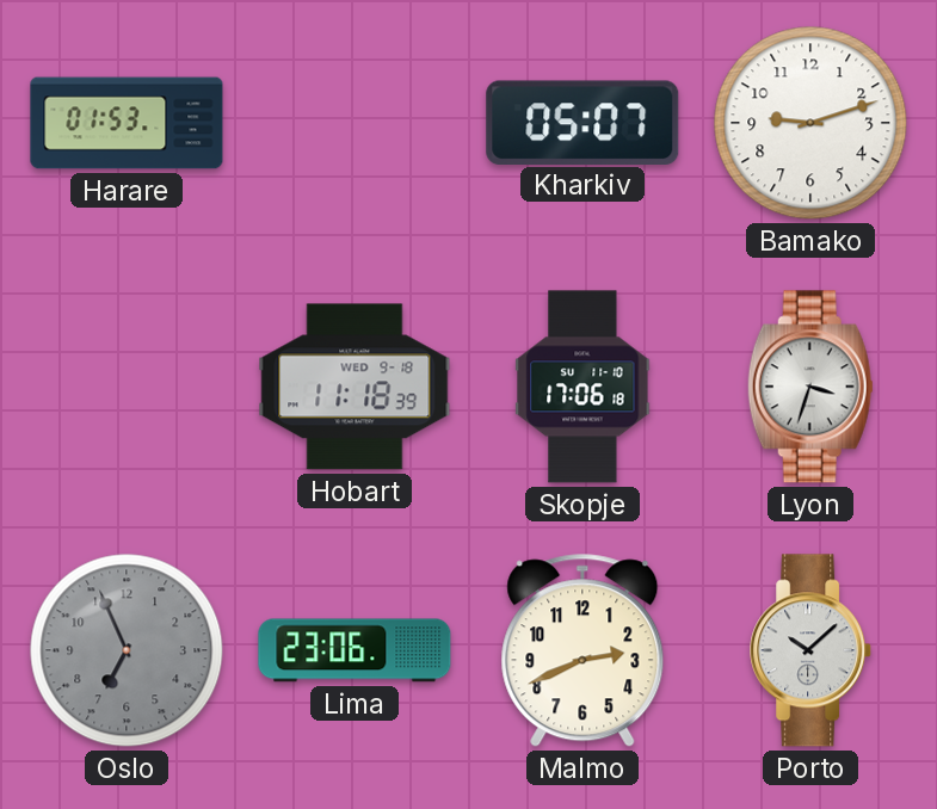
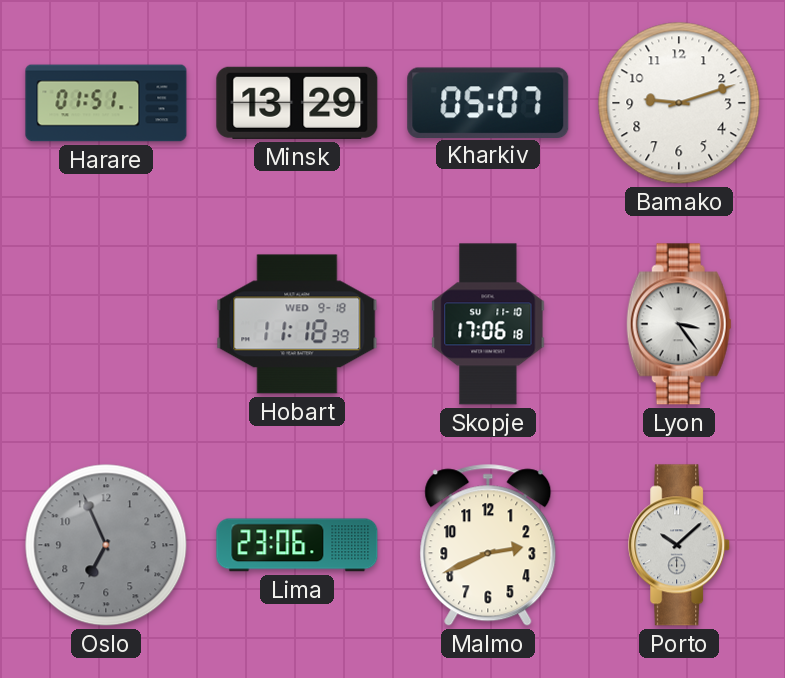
Harare: 01:53 -> 01:51
Minsk: none -> 13:29
Lyon: 3:33 -> 3:24
